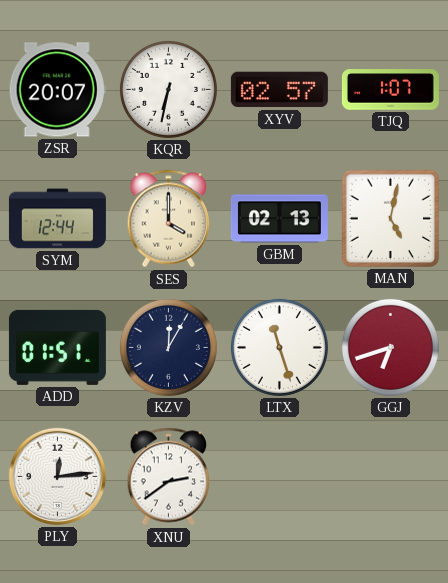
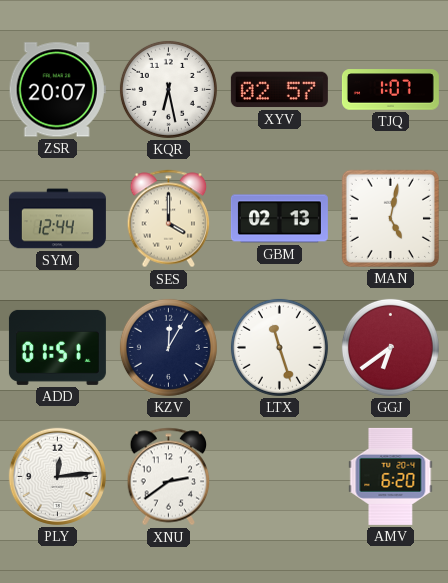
KQR: 6:32 -> 6:28
GGJ: 6:42 -> 6:39
AMV: none -> 6:20
